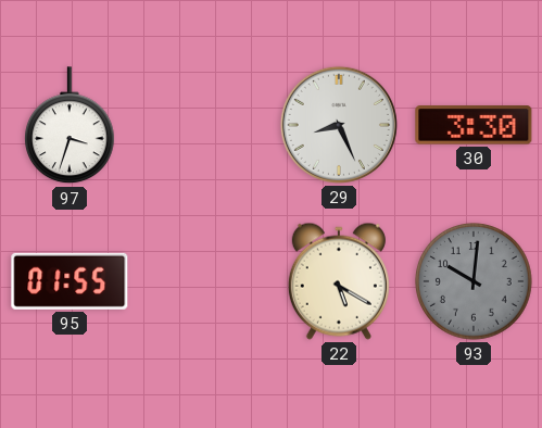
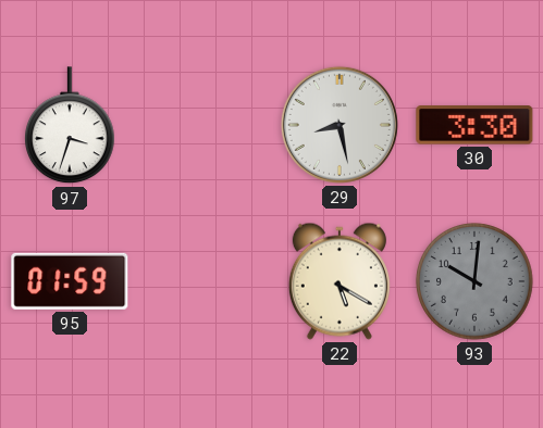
29: 8:26 -> 8:28
95: 01:55 -> 01:59
